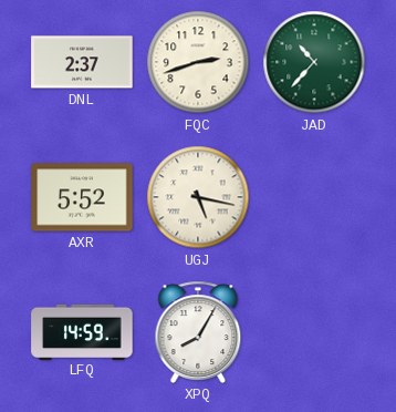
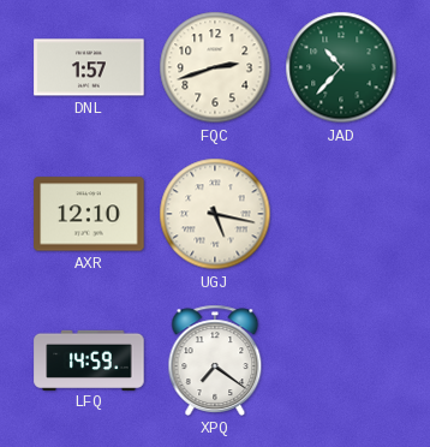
DNL: 2:37 -> 1:57
AXR: 5:52 -> 12:10
XPQ: 8:05 -> 7:21
